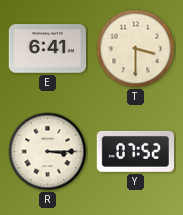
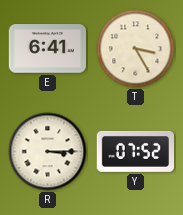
T: 3:30 -> 3:25
